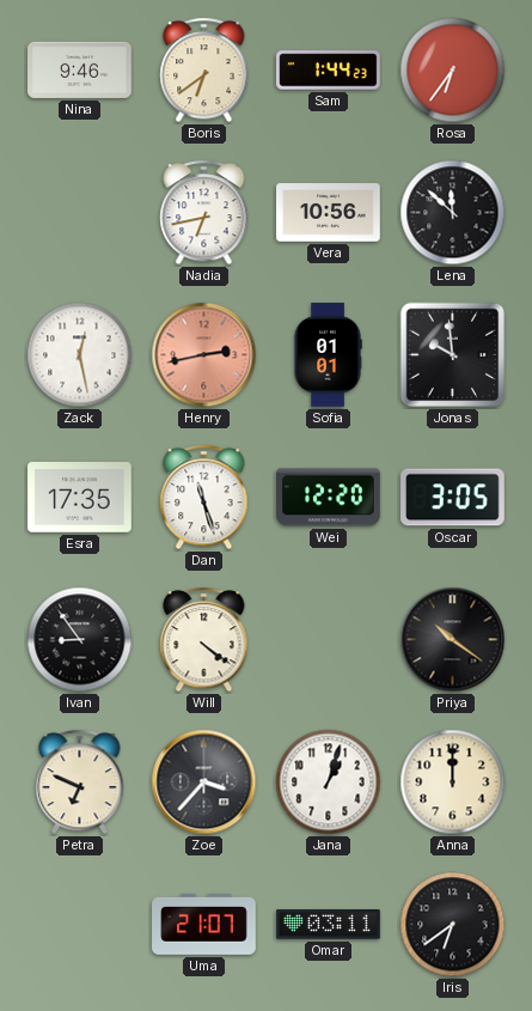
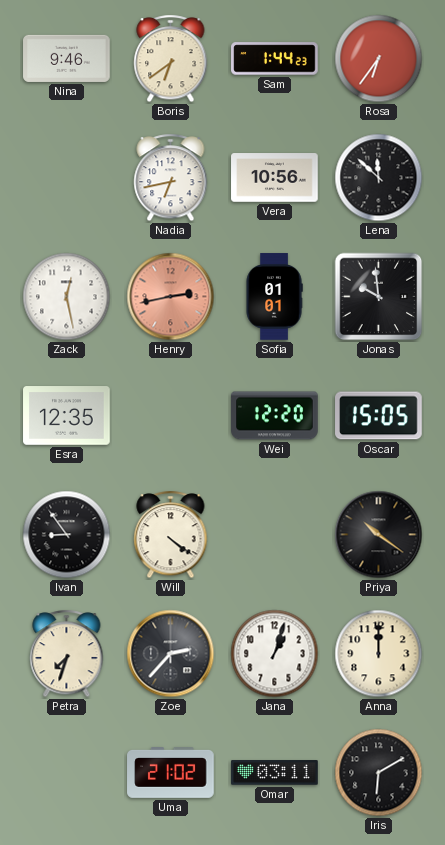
Esra: 17:35 -> 12:35
Dan: 11:27 -> none
Oscar: 3:05 -> 15:05
Petra: 6:49 -> 7:33
Zoe: 3:37 -> 2:37
Uma: 21:07 -> 21:02
Iris: 6:39 -> 6:10
